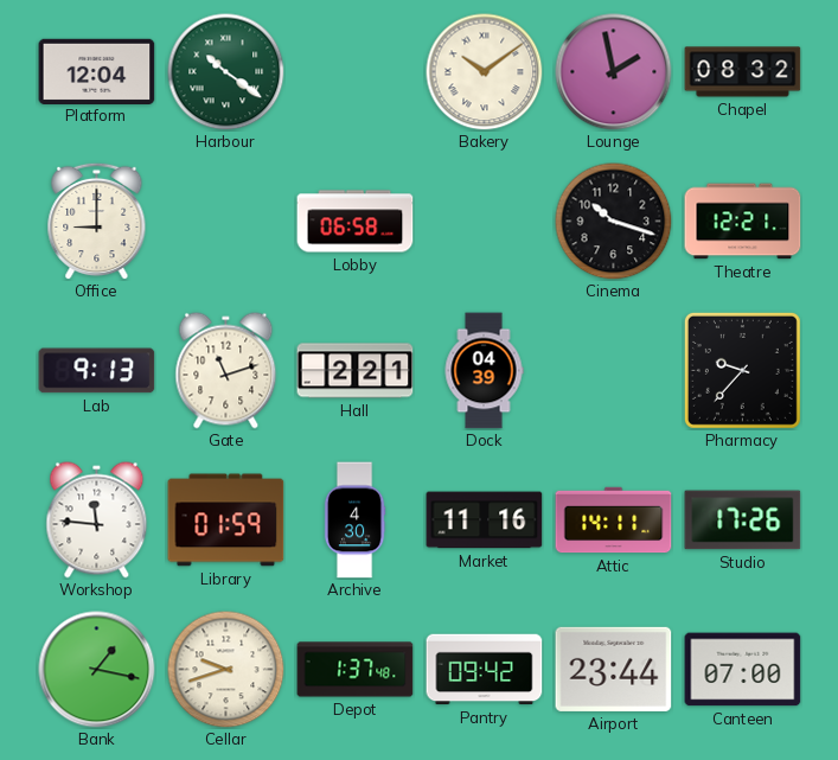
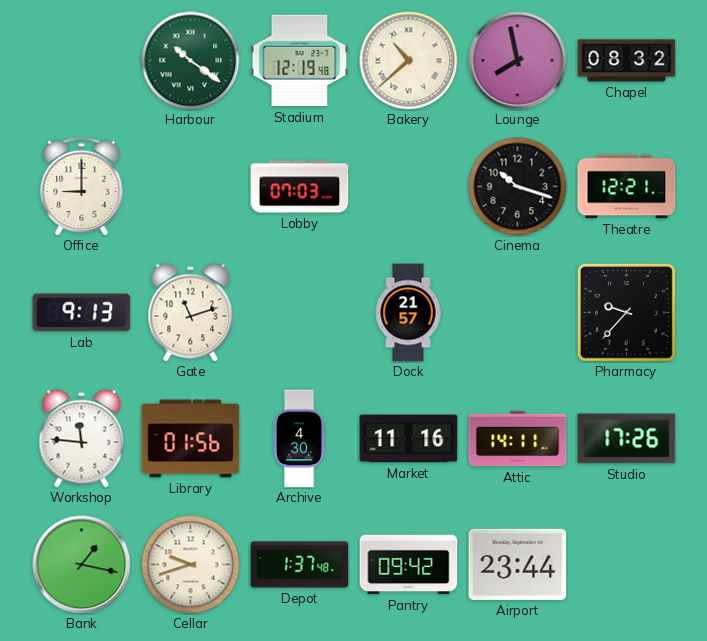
Platform: 12:04 -> none
Stadium: none -> 12:19
Bakery: 10:09 -> 10:38
Lounge: 1:58 -> 7:58
Lobby: 06:58 -> 07:03
Hall: 2:21 -> none
Dock: 04:39 -> 21:57
Library: 01:59 -> 01:56
Canteen: 07:00 -> none
